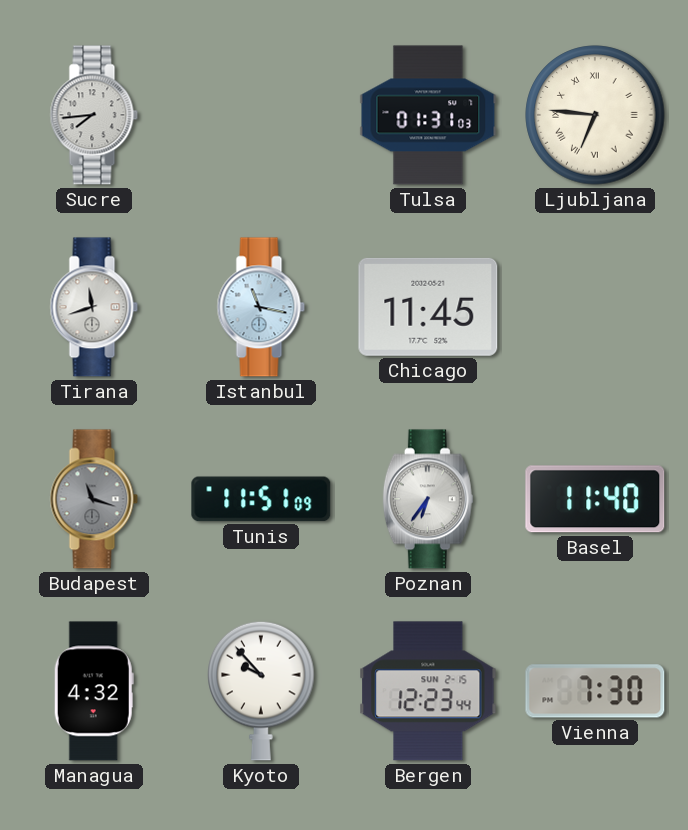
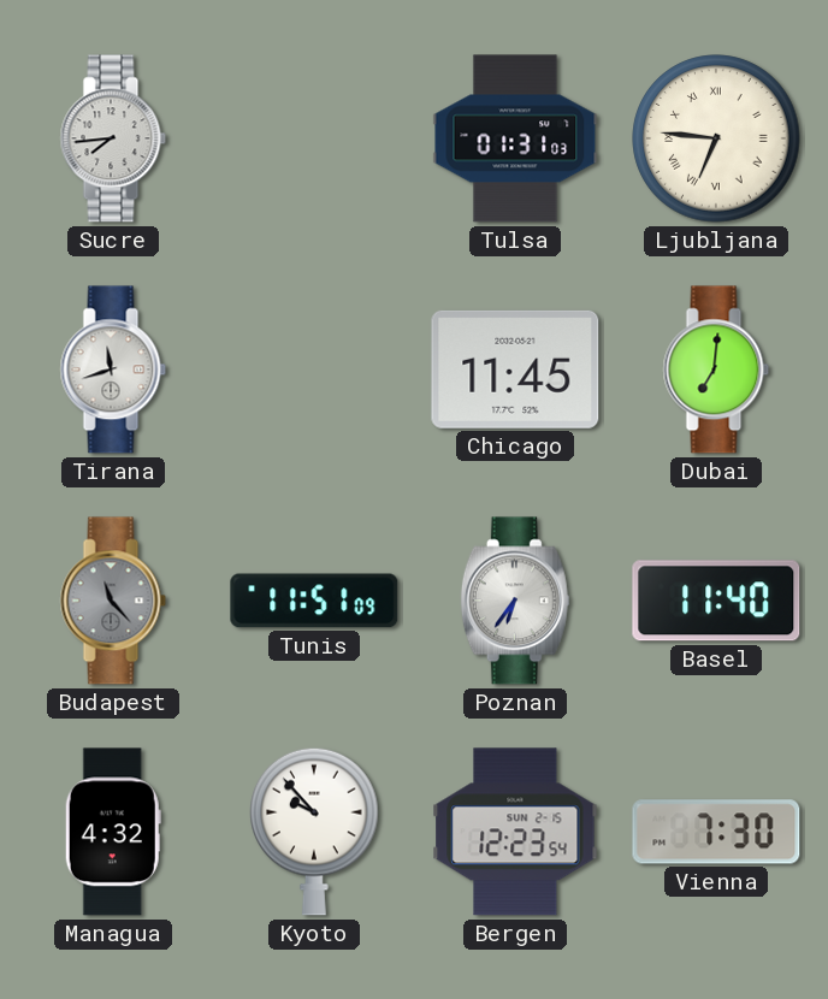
Istanbul: 11:17 -> none
Dubai: none -> 7:01
Budapest: 11:18 -> 11:23
Bergen: 12:23:44 -> 12:23:54
